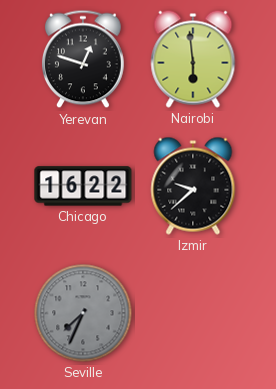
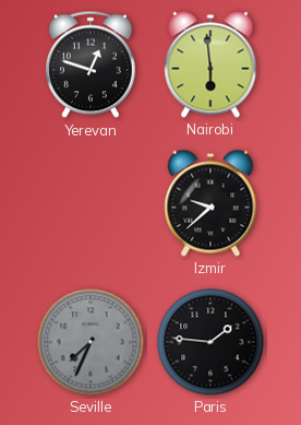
Chicago: 16:22 -> none
Paris: none -> 1:46
